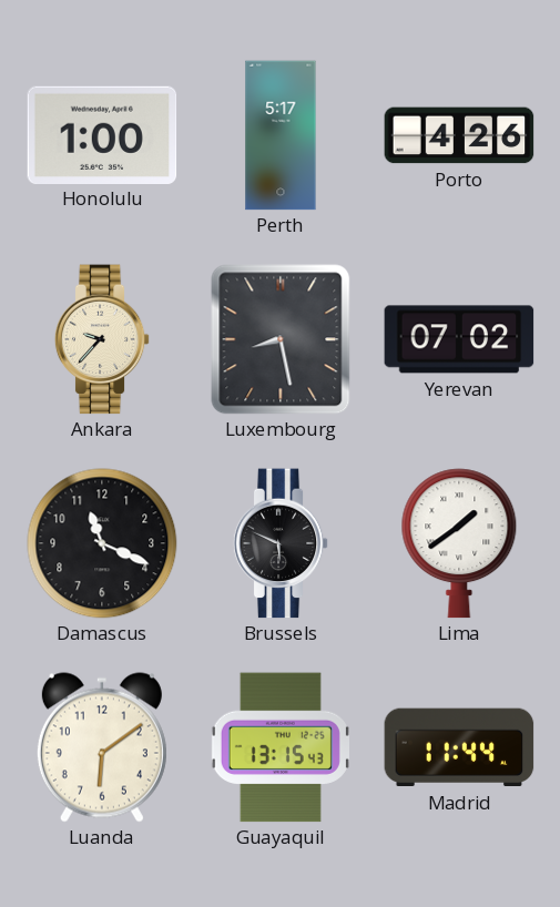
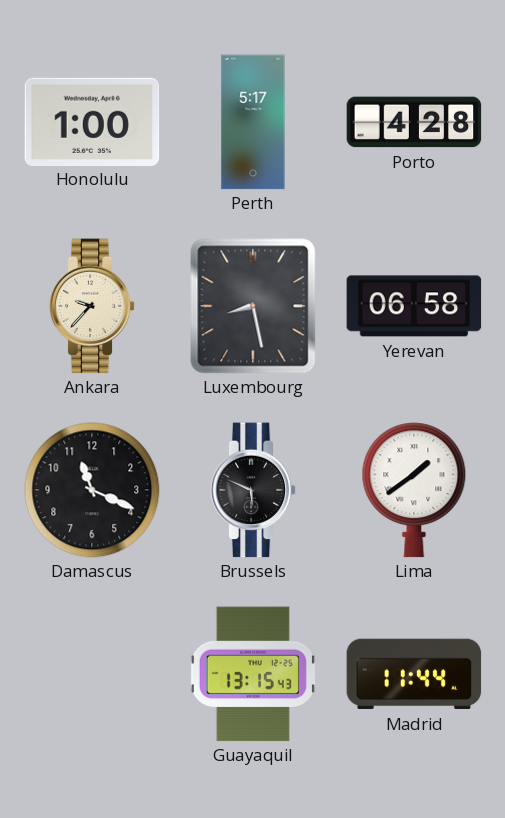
Porto: 4:26 -> 4:28
Yerevan: 07:02 -> 06:58
Luanda: 6:09 -> none
